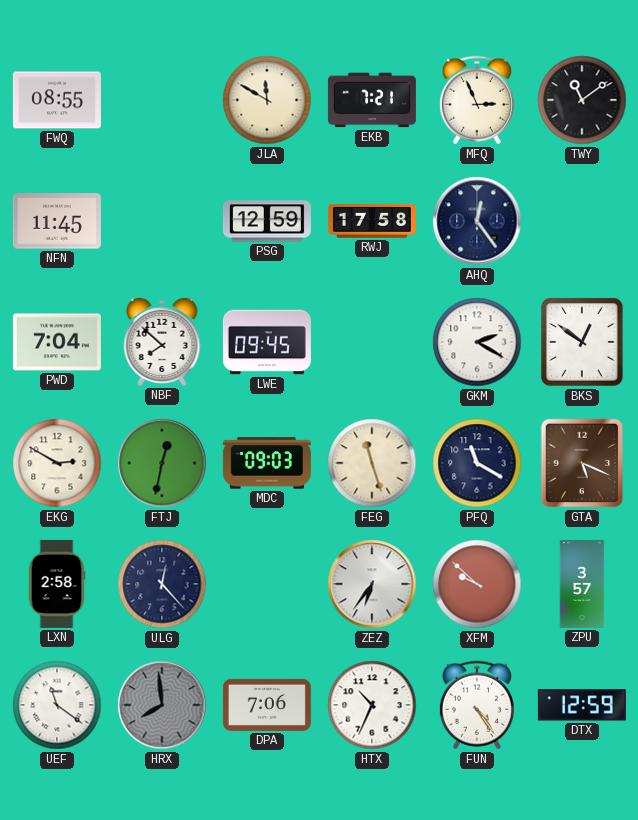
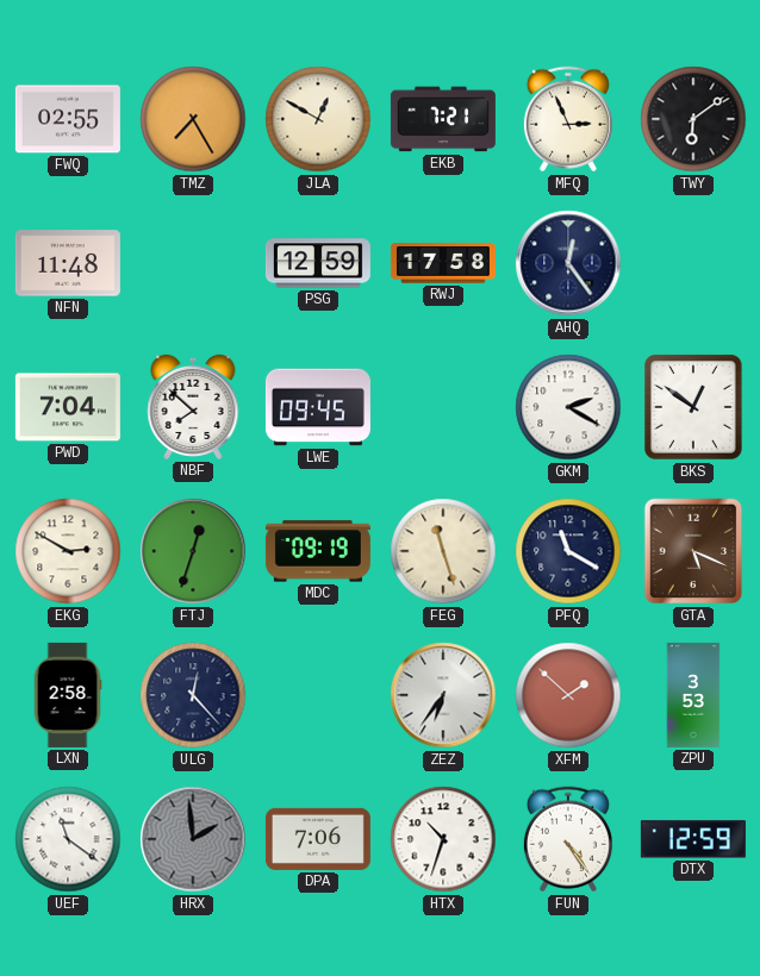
FWQ: 08:55 -> 02:55
TMZ: none -> 7:25
JLA: 11:50 -> 12:50
TWY: 11:09 -> 6:09
NFN: 11:45 -> 11:48
FTJ: 12:32 -> 12:33
MDC: 09:03 -> 09:19
XFM: 9:52 -> 1:52
ZPU: 3:57 -> 3:53
HRX: 7:59 -> 1:59
HTX: 10:34 -> 10:33
